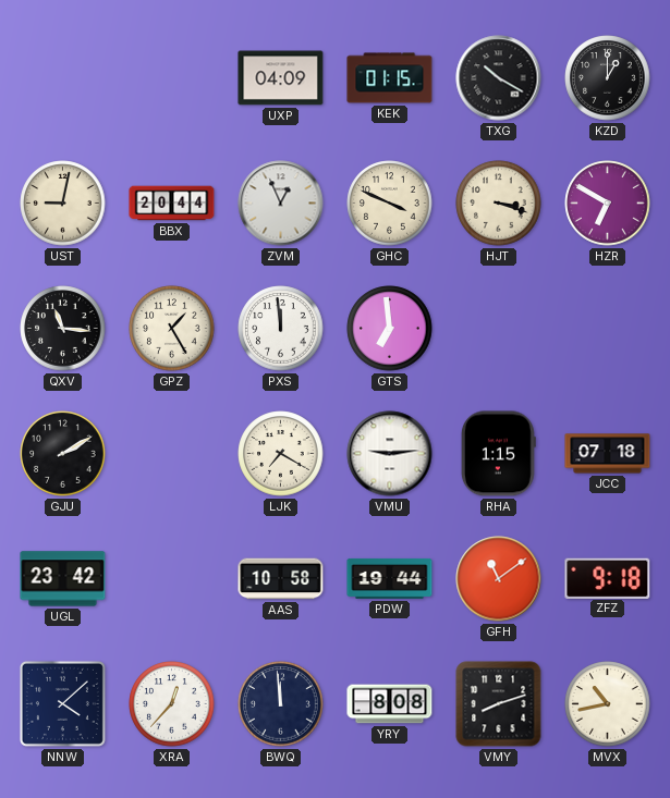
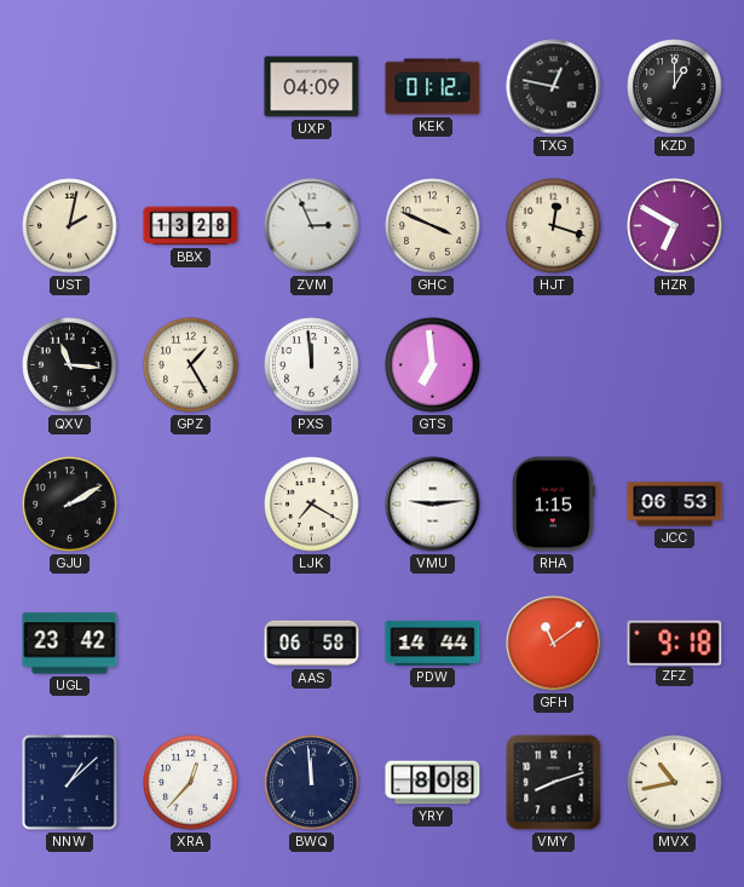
KEK: 01:15 -> 01:12
TXG: 10:20 -> 12:47
UST: 9:02 -> 2:02
BBX: 20:44 -> 13:28
ZVM: 12:56 -> 2:56
HJT: 3:18 -> 12:18
JCC: 07:18 -> 06:53
AAS: 10:58 -> 06:58
PDW: 19:44 -> 14:44
NNW: 4:08 -> 1:08
